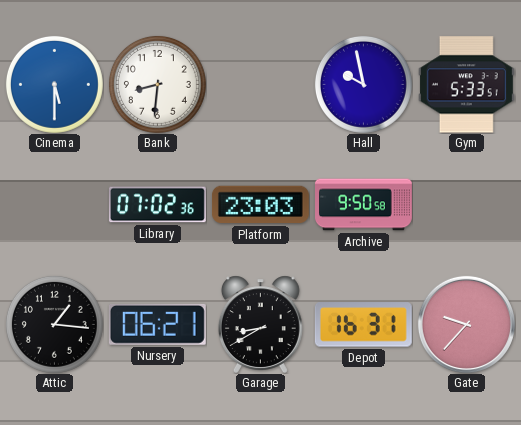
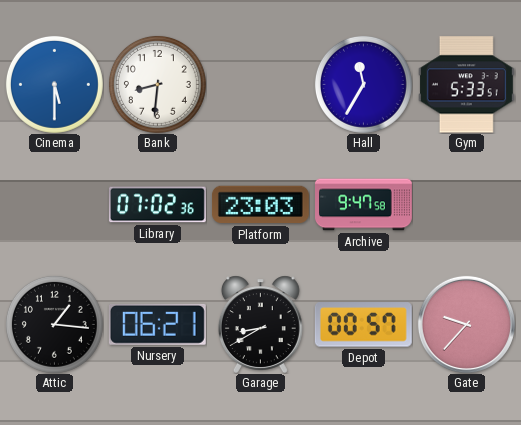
Hall: 9:58 -> 11:35
Archive: 9:50 -> 9:47
Depot: 16:31 -> 00:57
